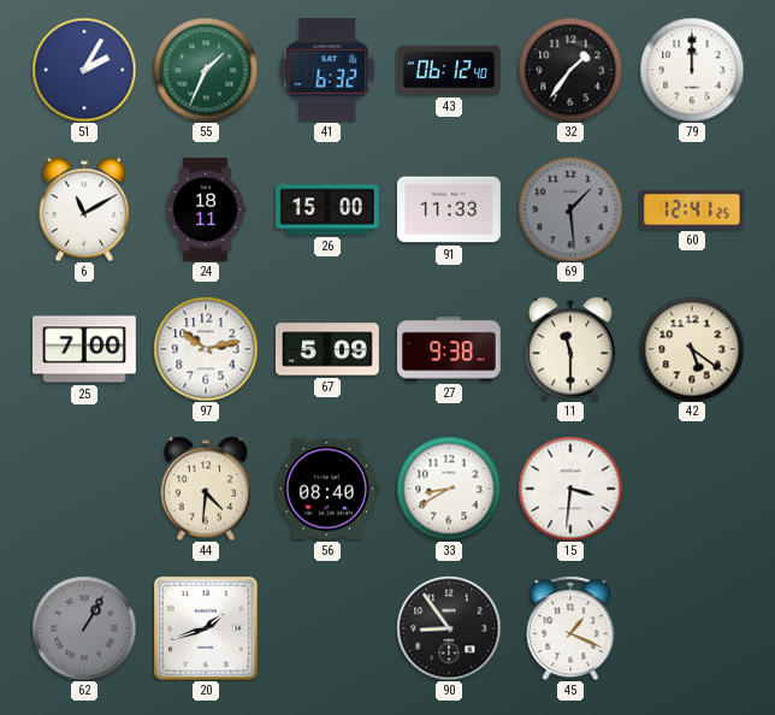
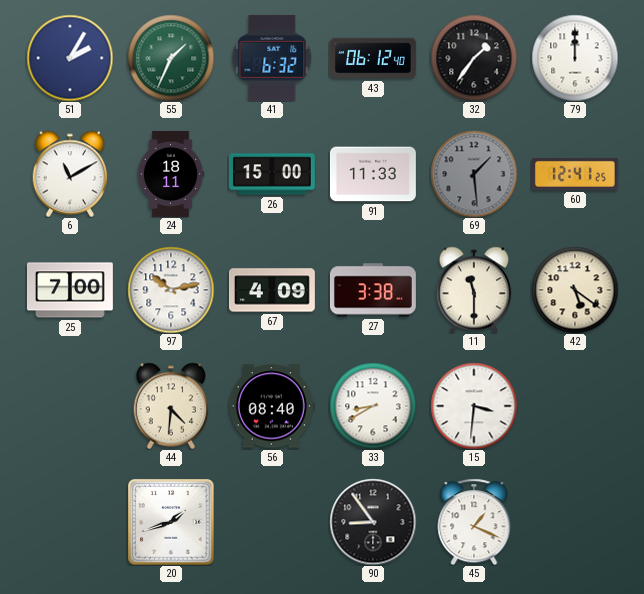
67: 5:09 -> 4:09
27: 9:38 -> 3:38
62: 1:05 -> none
